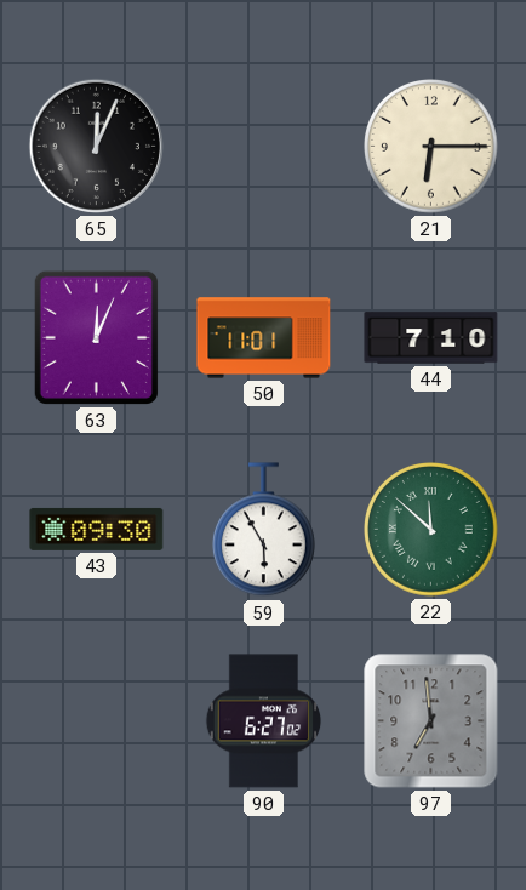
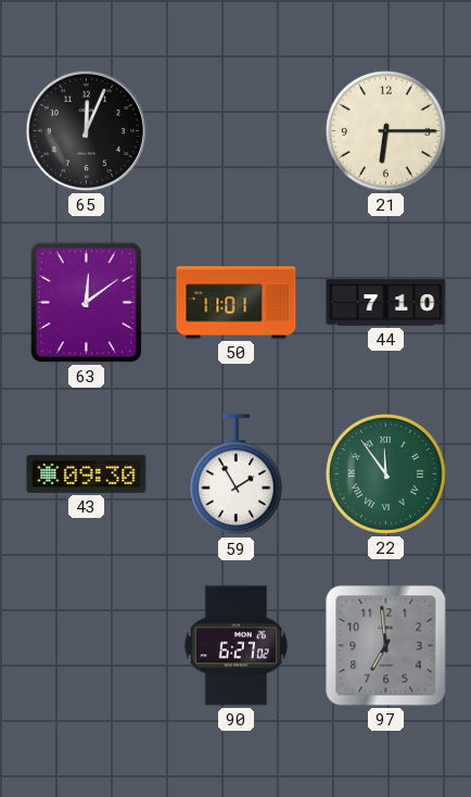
63: 12:04 -> 12:09
59: 5:55 -> 1:55
22: 11:52 -> 11:54
